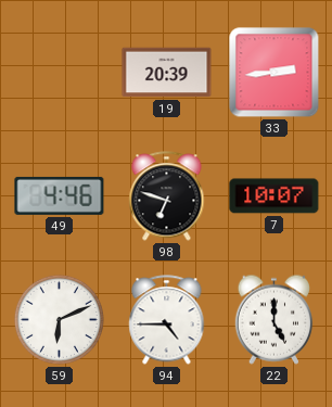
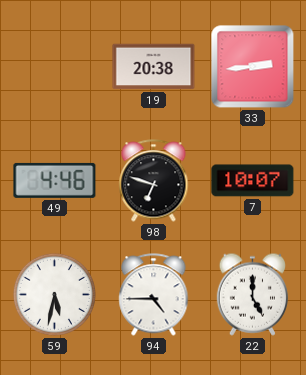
19: 20:39 -> 20:38
59: 6:11 -> 5:32
